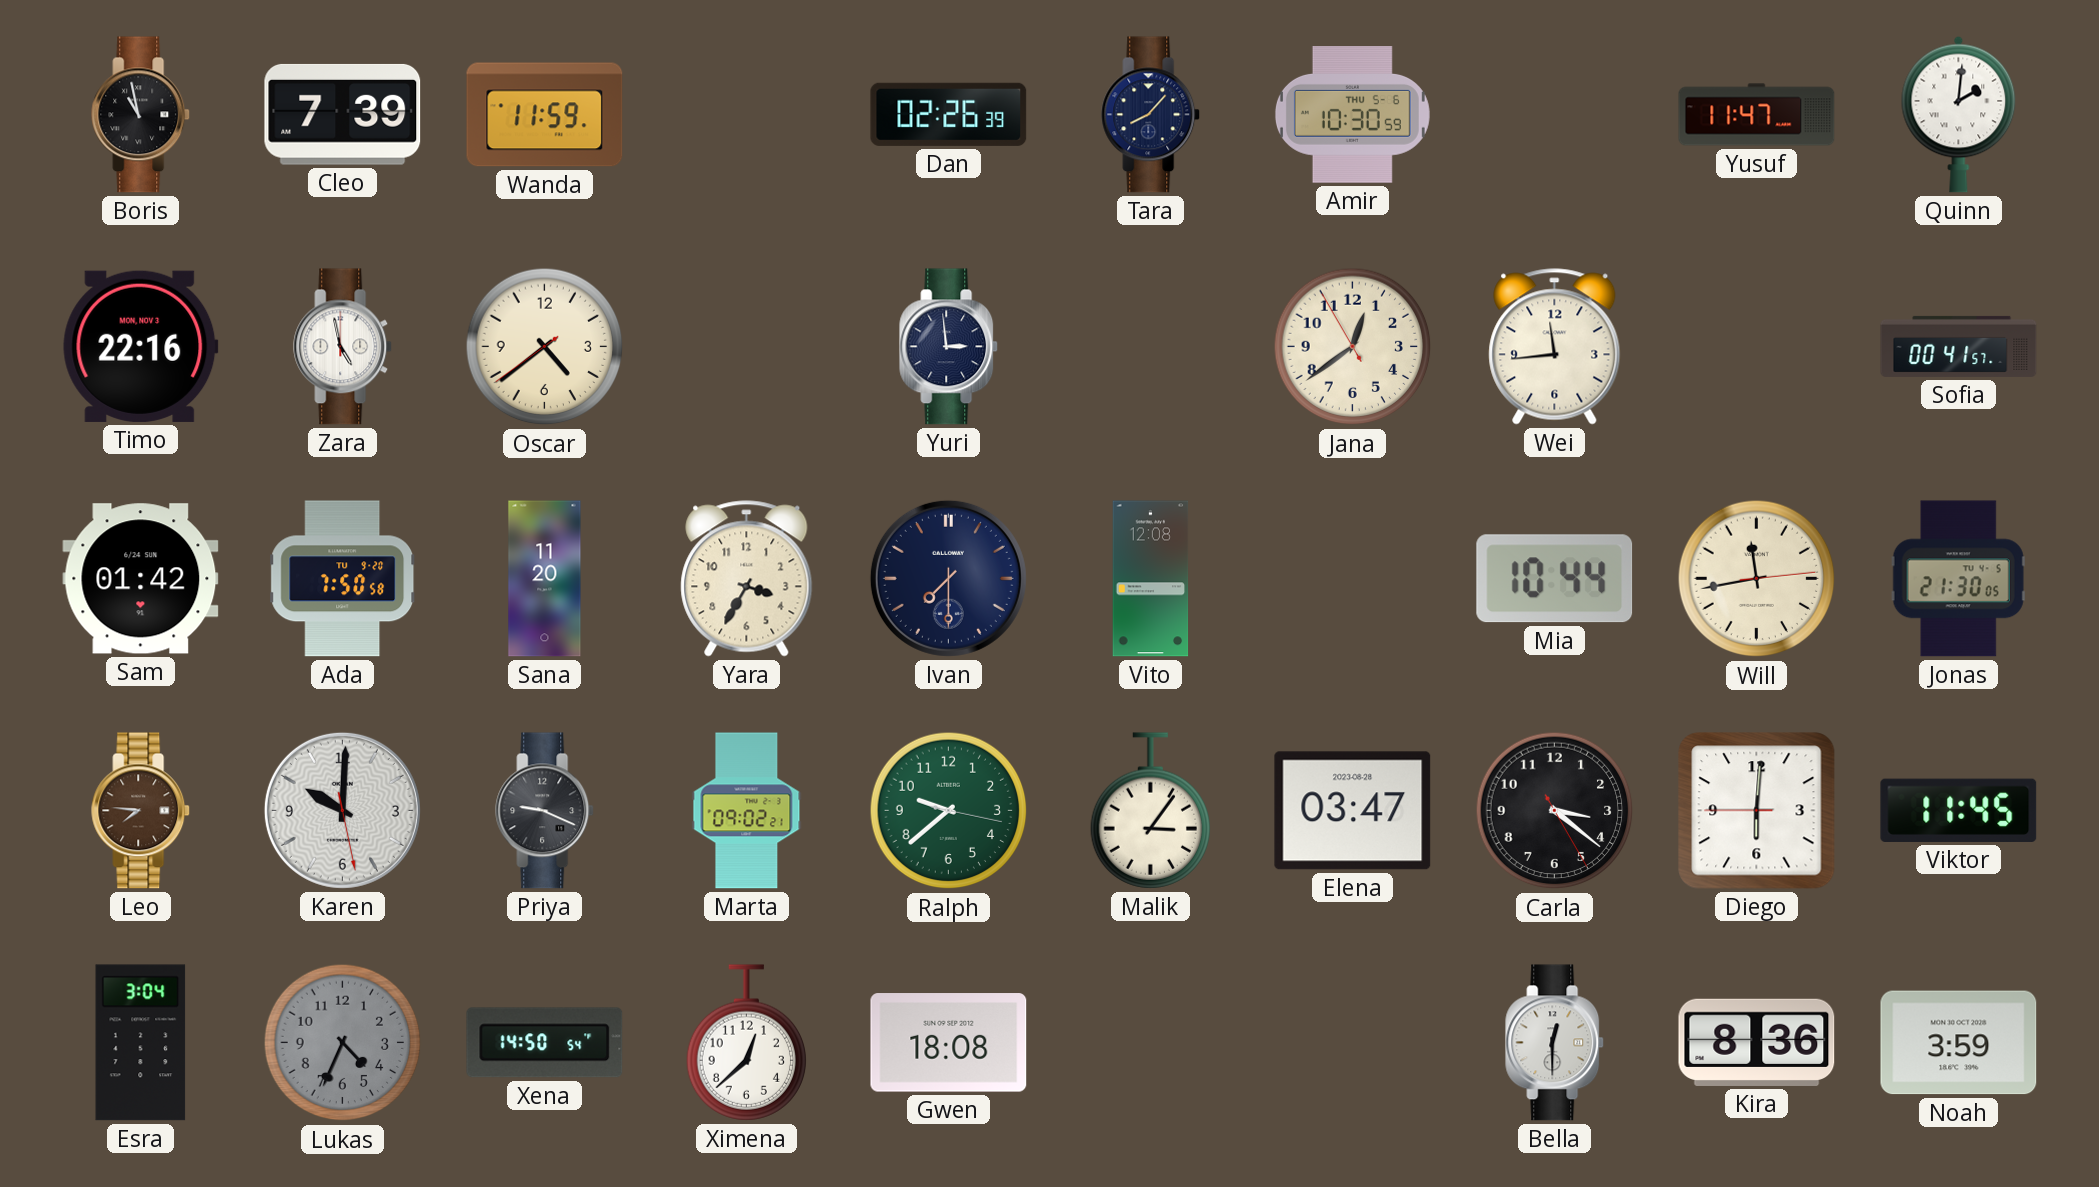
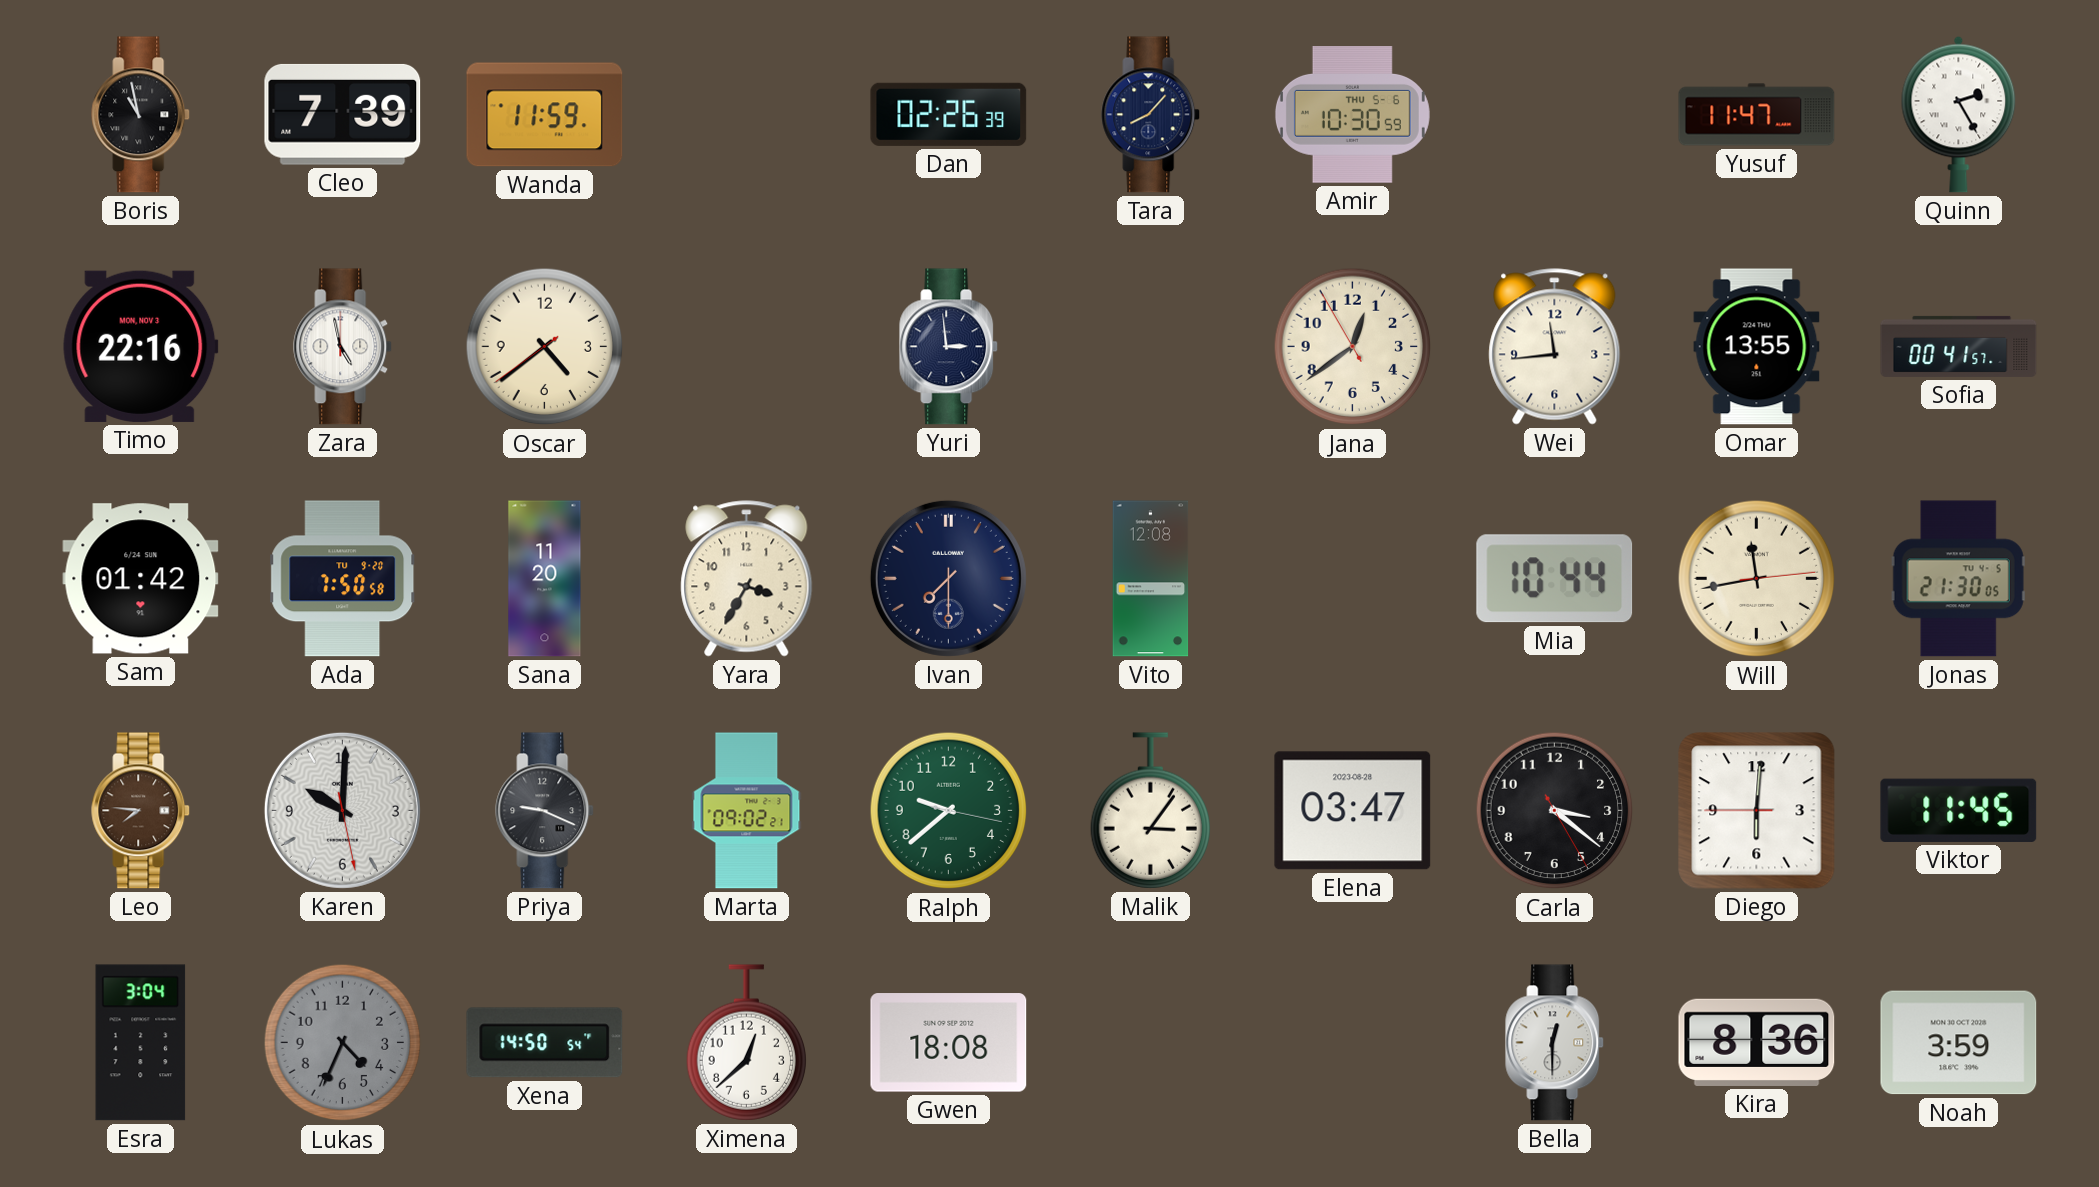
Quinn: 2:01 -> 2:25
Omar: none -> 13:55
